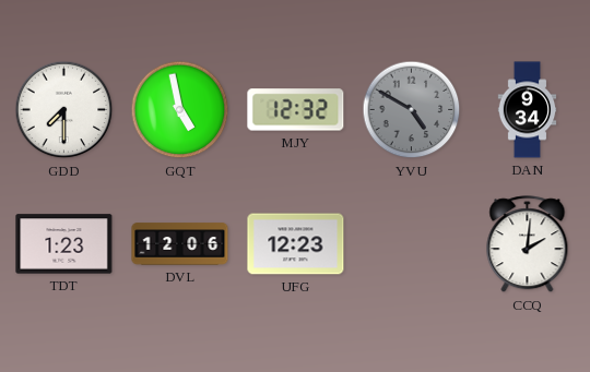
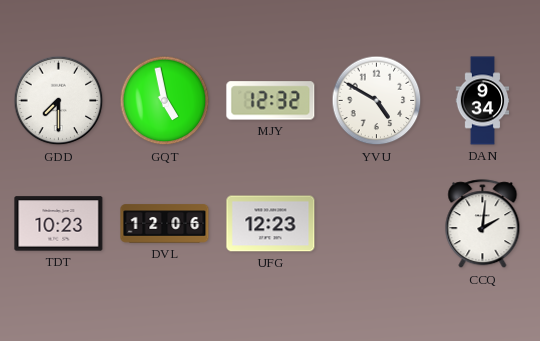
YVU dial: grey -> white
TDT: 1:23 -> 10:23
